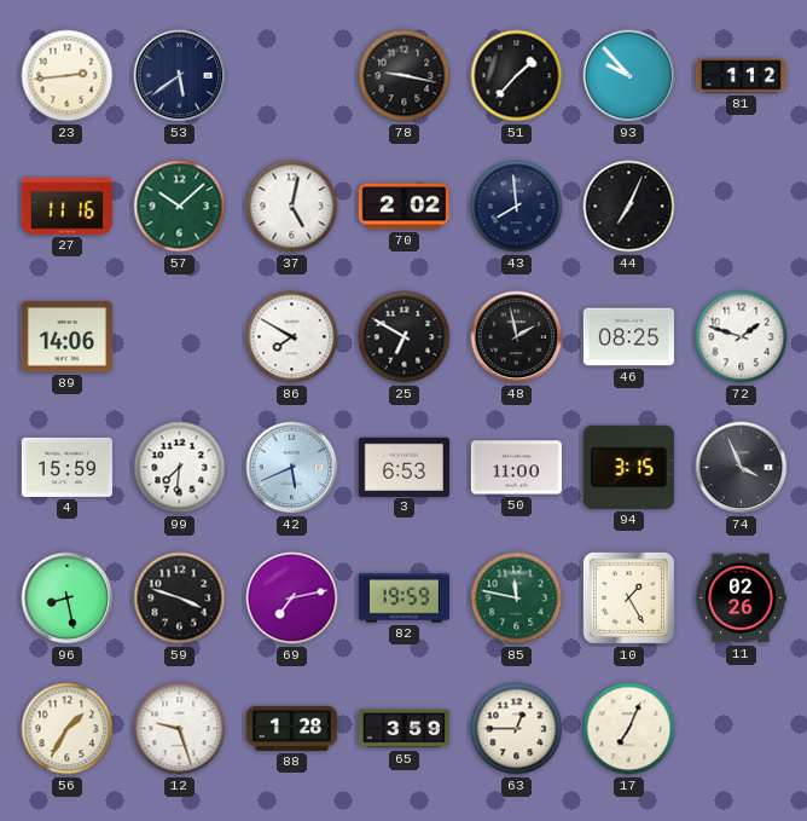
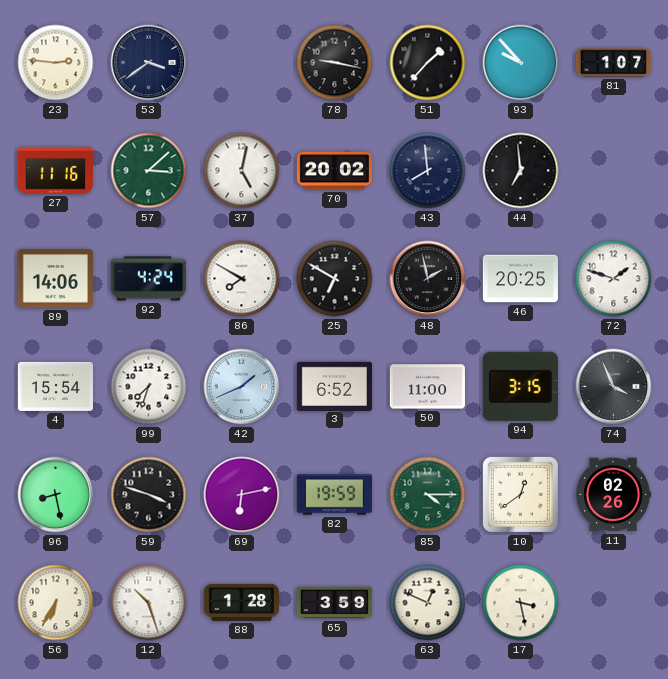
23: 2:44 -> 2:46
53: 5:39 -> 3:39
81: 1:12 -> 1:07
57: 10:08 -> 3:08
70: 2:02 -> 20:02
44: 7:04 -> 6:59
92: none -> 4:24
46: 08:25 -> 20:25
4: 15:59 -> 15:54
99: 7:31 -> 7:33
42: 5:41 -> 1:41
3: 6:53 -> 6:52
69: 7:13 -> 6:13
85: 11:47 -> 4:15
10: 1:25 -> 12:39
56: 1:35 -> 6:35
12: 9:27 -> 10:27
63: 12:45 -> 12:49
17: 7:04 -> 3:28
